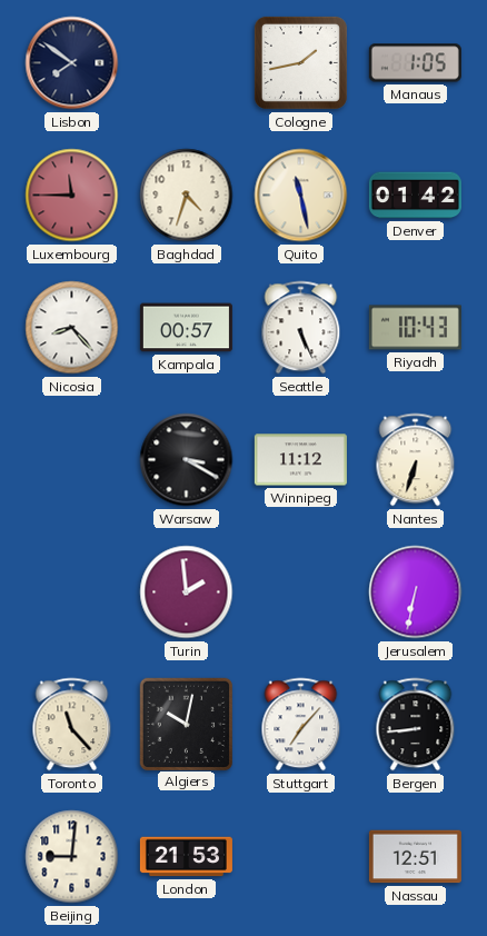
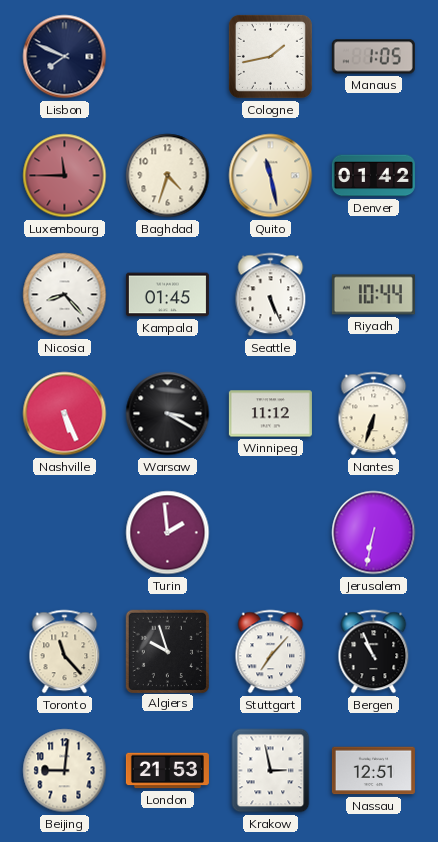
Lisbon: 7:51 -> 7:49
Kampala: 00:57 -> 01:45
Riyadh: 10:43 -> 10:44
Nashville: none -> 5:26
Algiers: 10:02 -> 9:57
Bergen: 8:44 -> 10:56
Krakow: none -> 2:58
